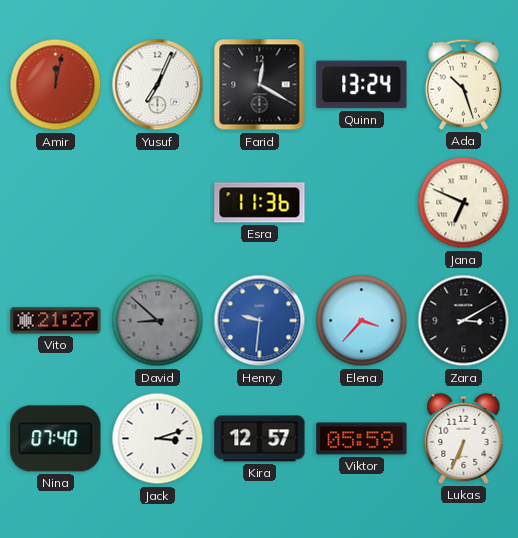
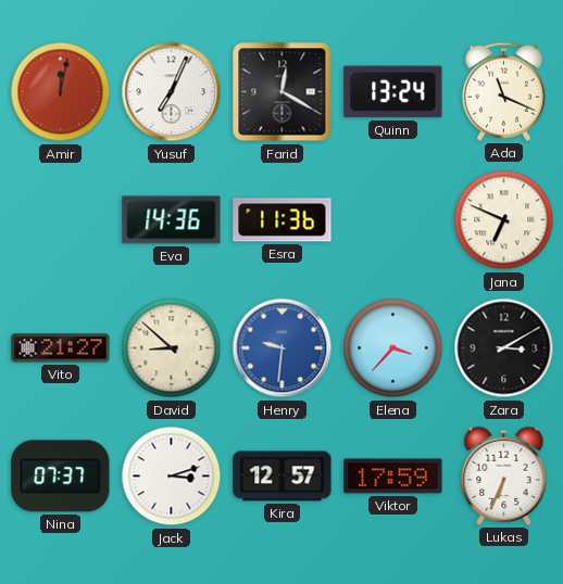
Ada: 10:27 -> 11:19
Eva: none -> 14:36
David dial: grey -> cream
Nina: 07:40 -> 07:37
Viktor: 05:59 -> 17:59
